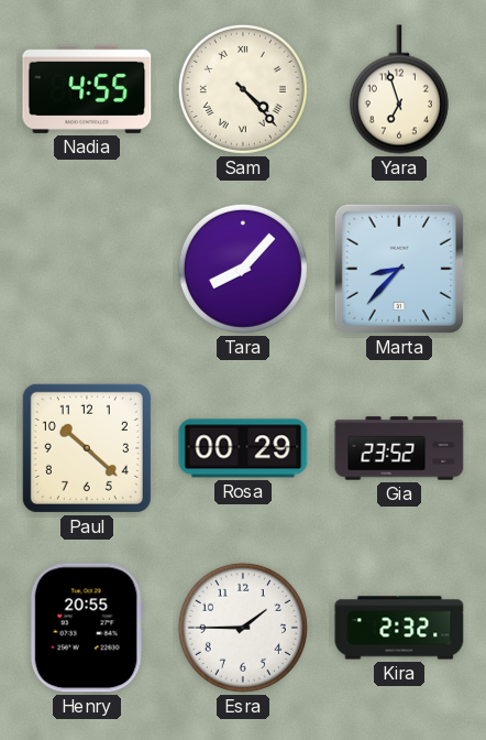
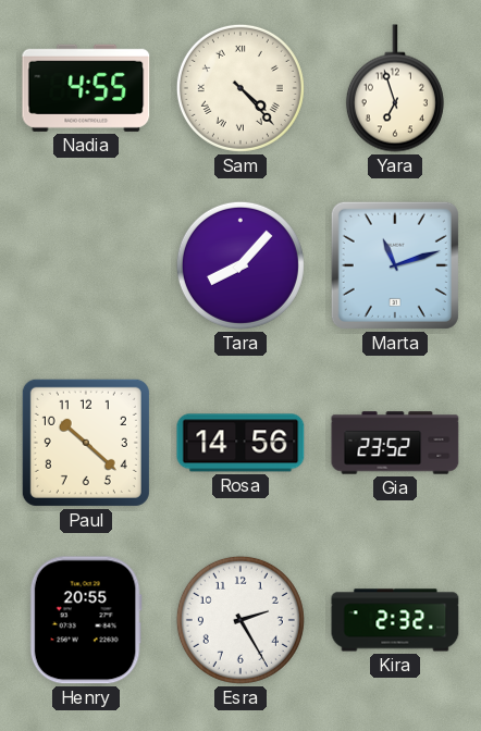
Marta: 8:37 -> 11:12
Rosa: 00:29 -> 14:56
Esra: 1:45 -> 2:25
